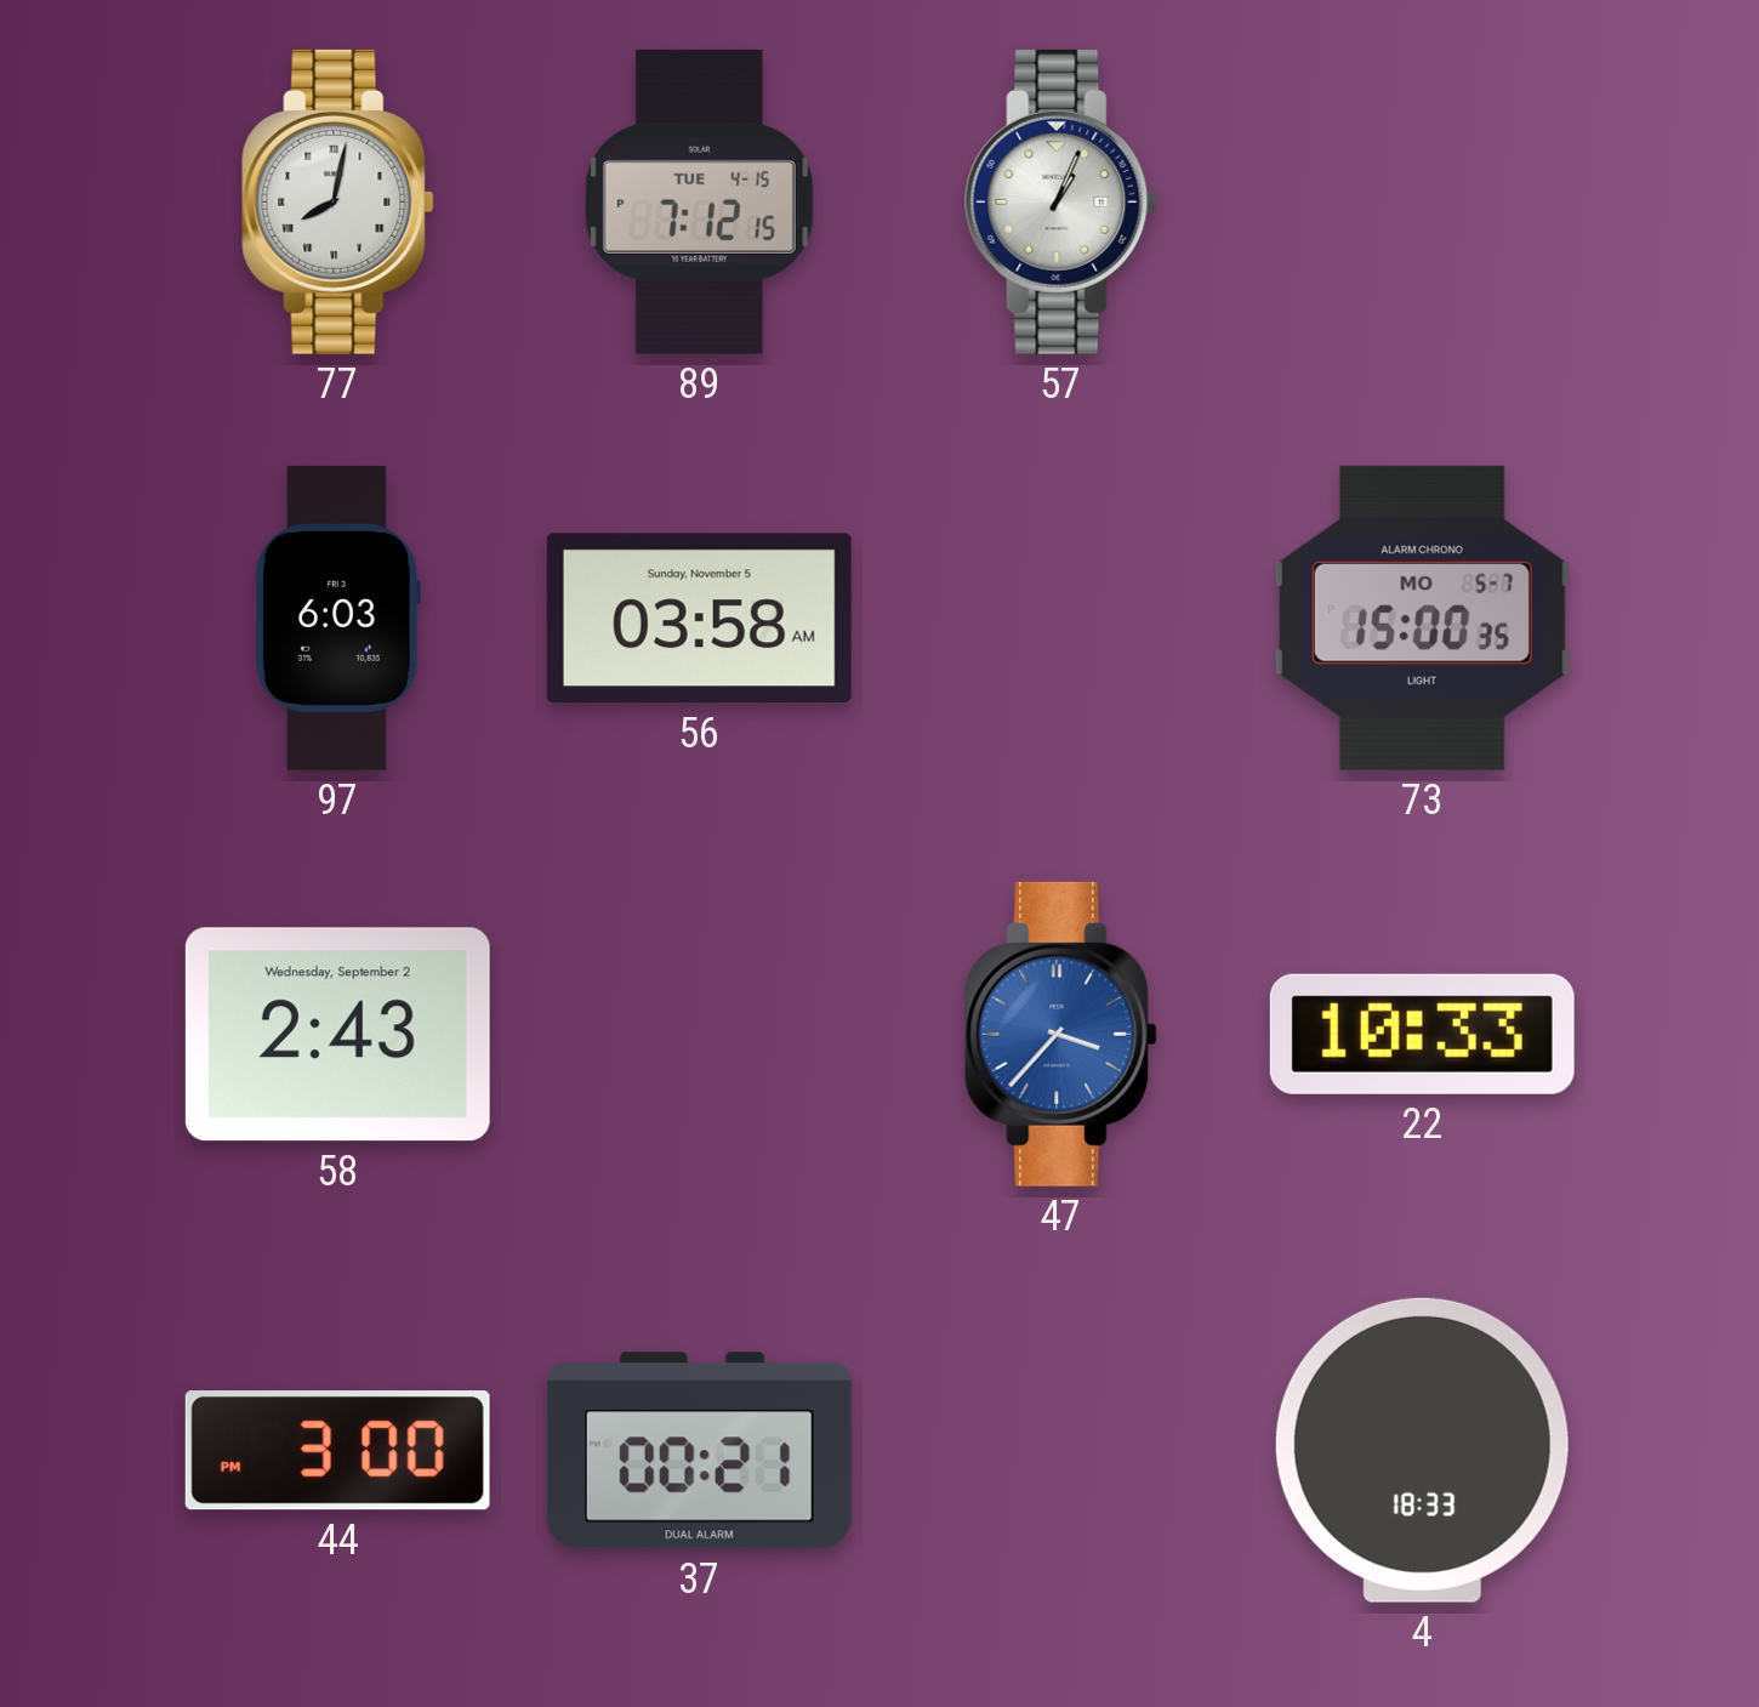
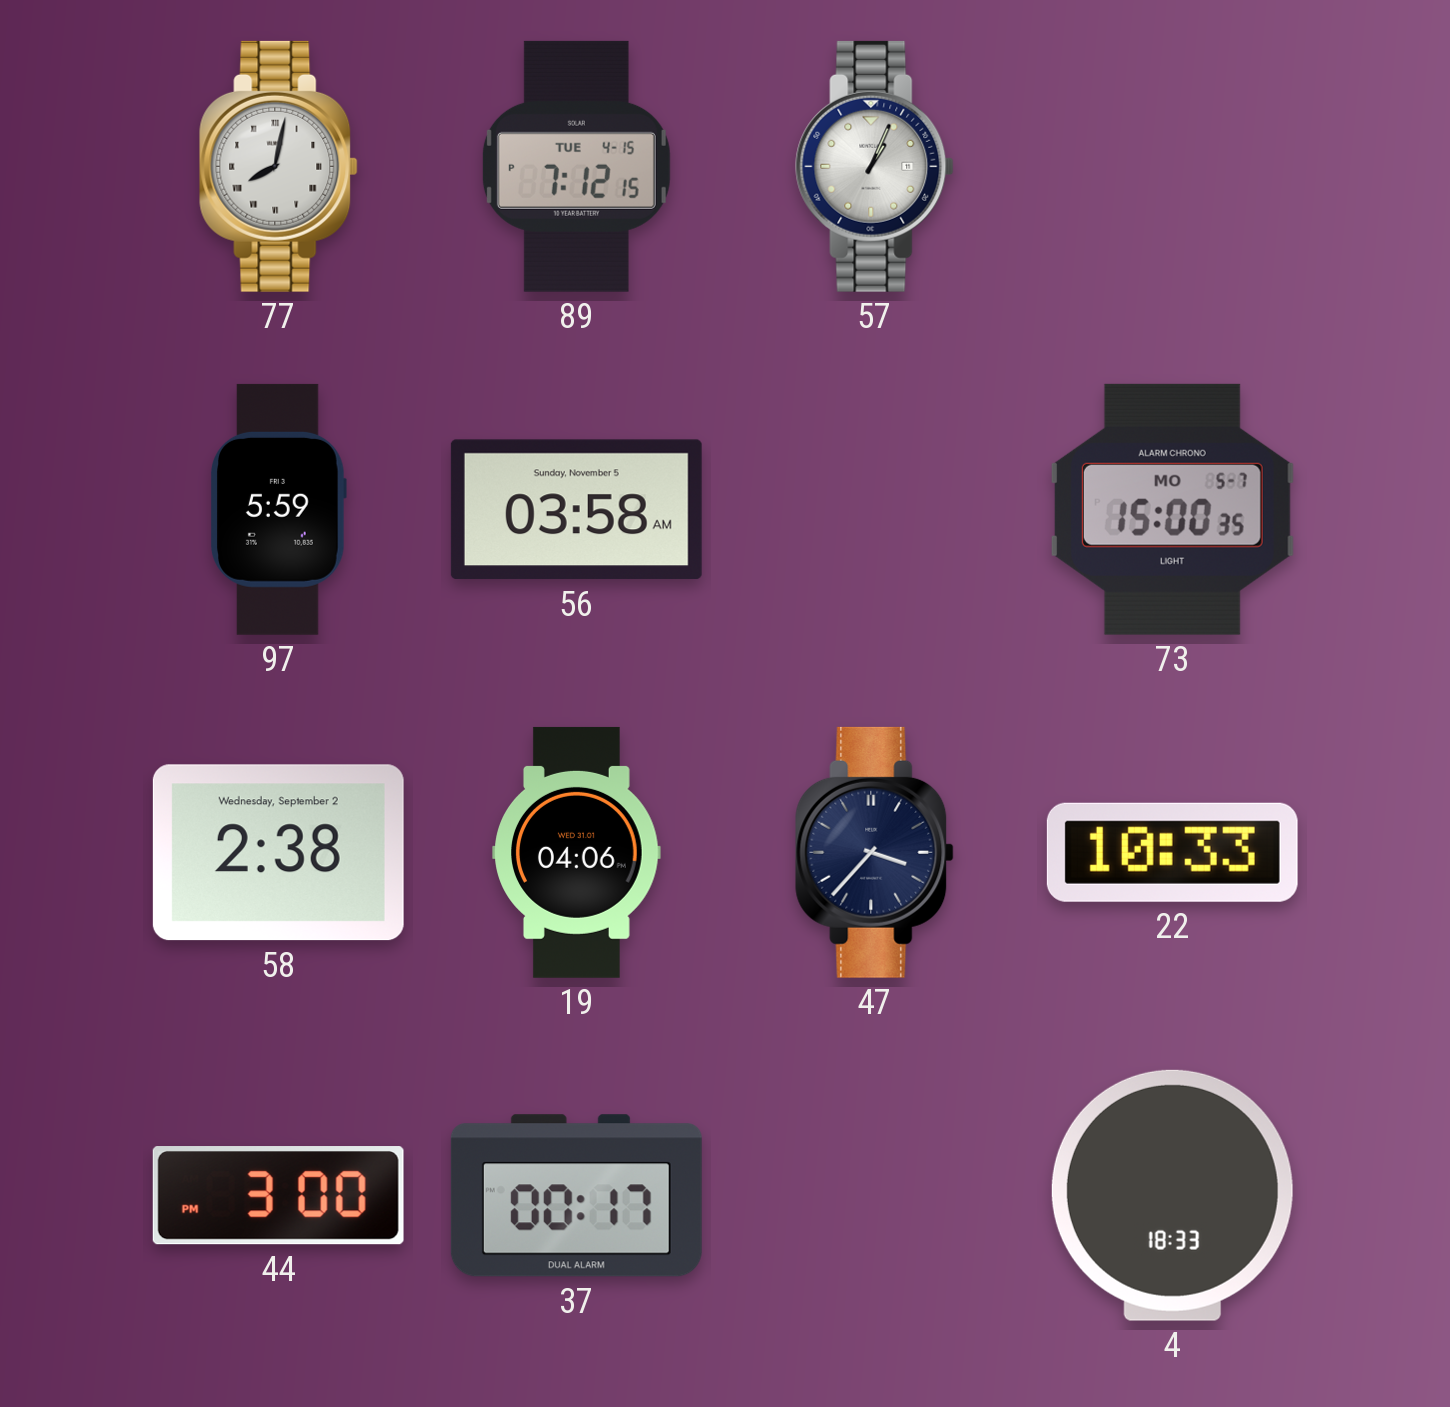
97: 6:03 -> 5:59
58: 2:43 -> 2:38
19: none -> 04:06
47 dial: blue -> navy
37: 00:21 -> 00:17
